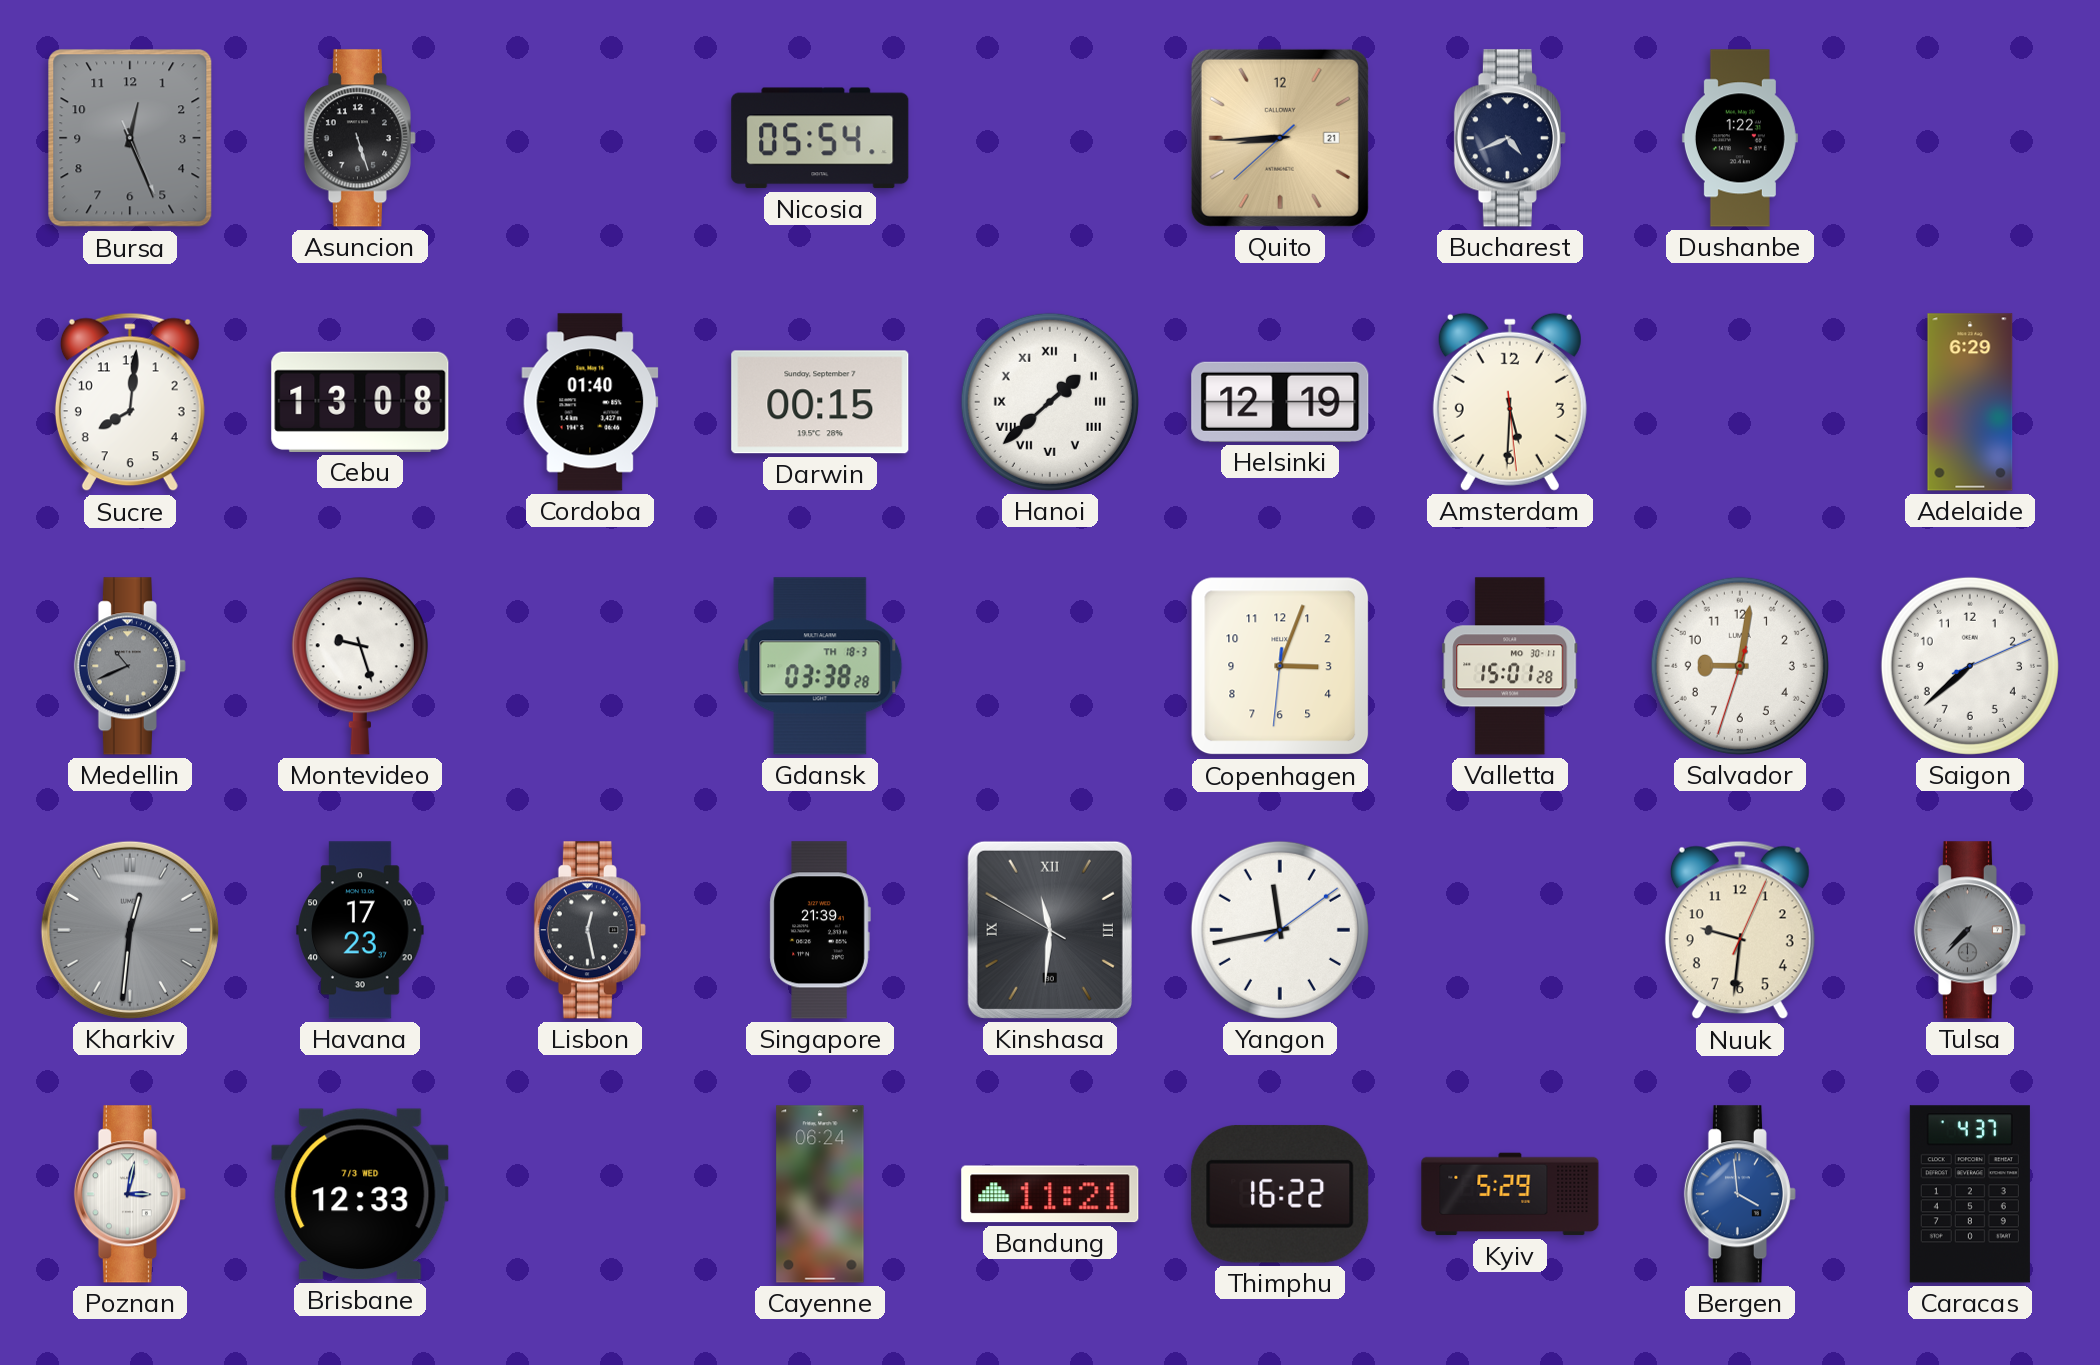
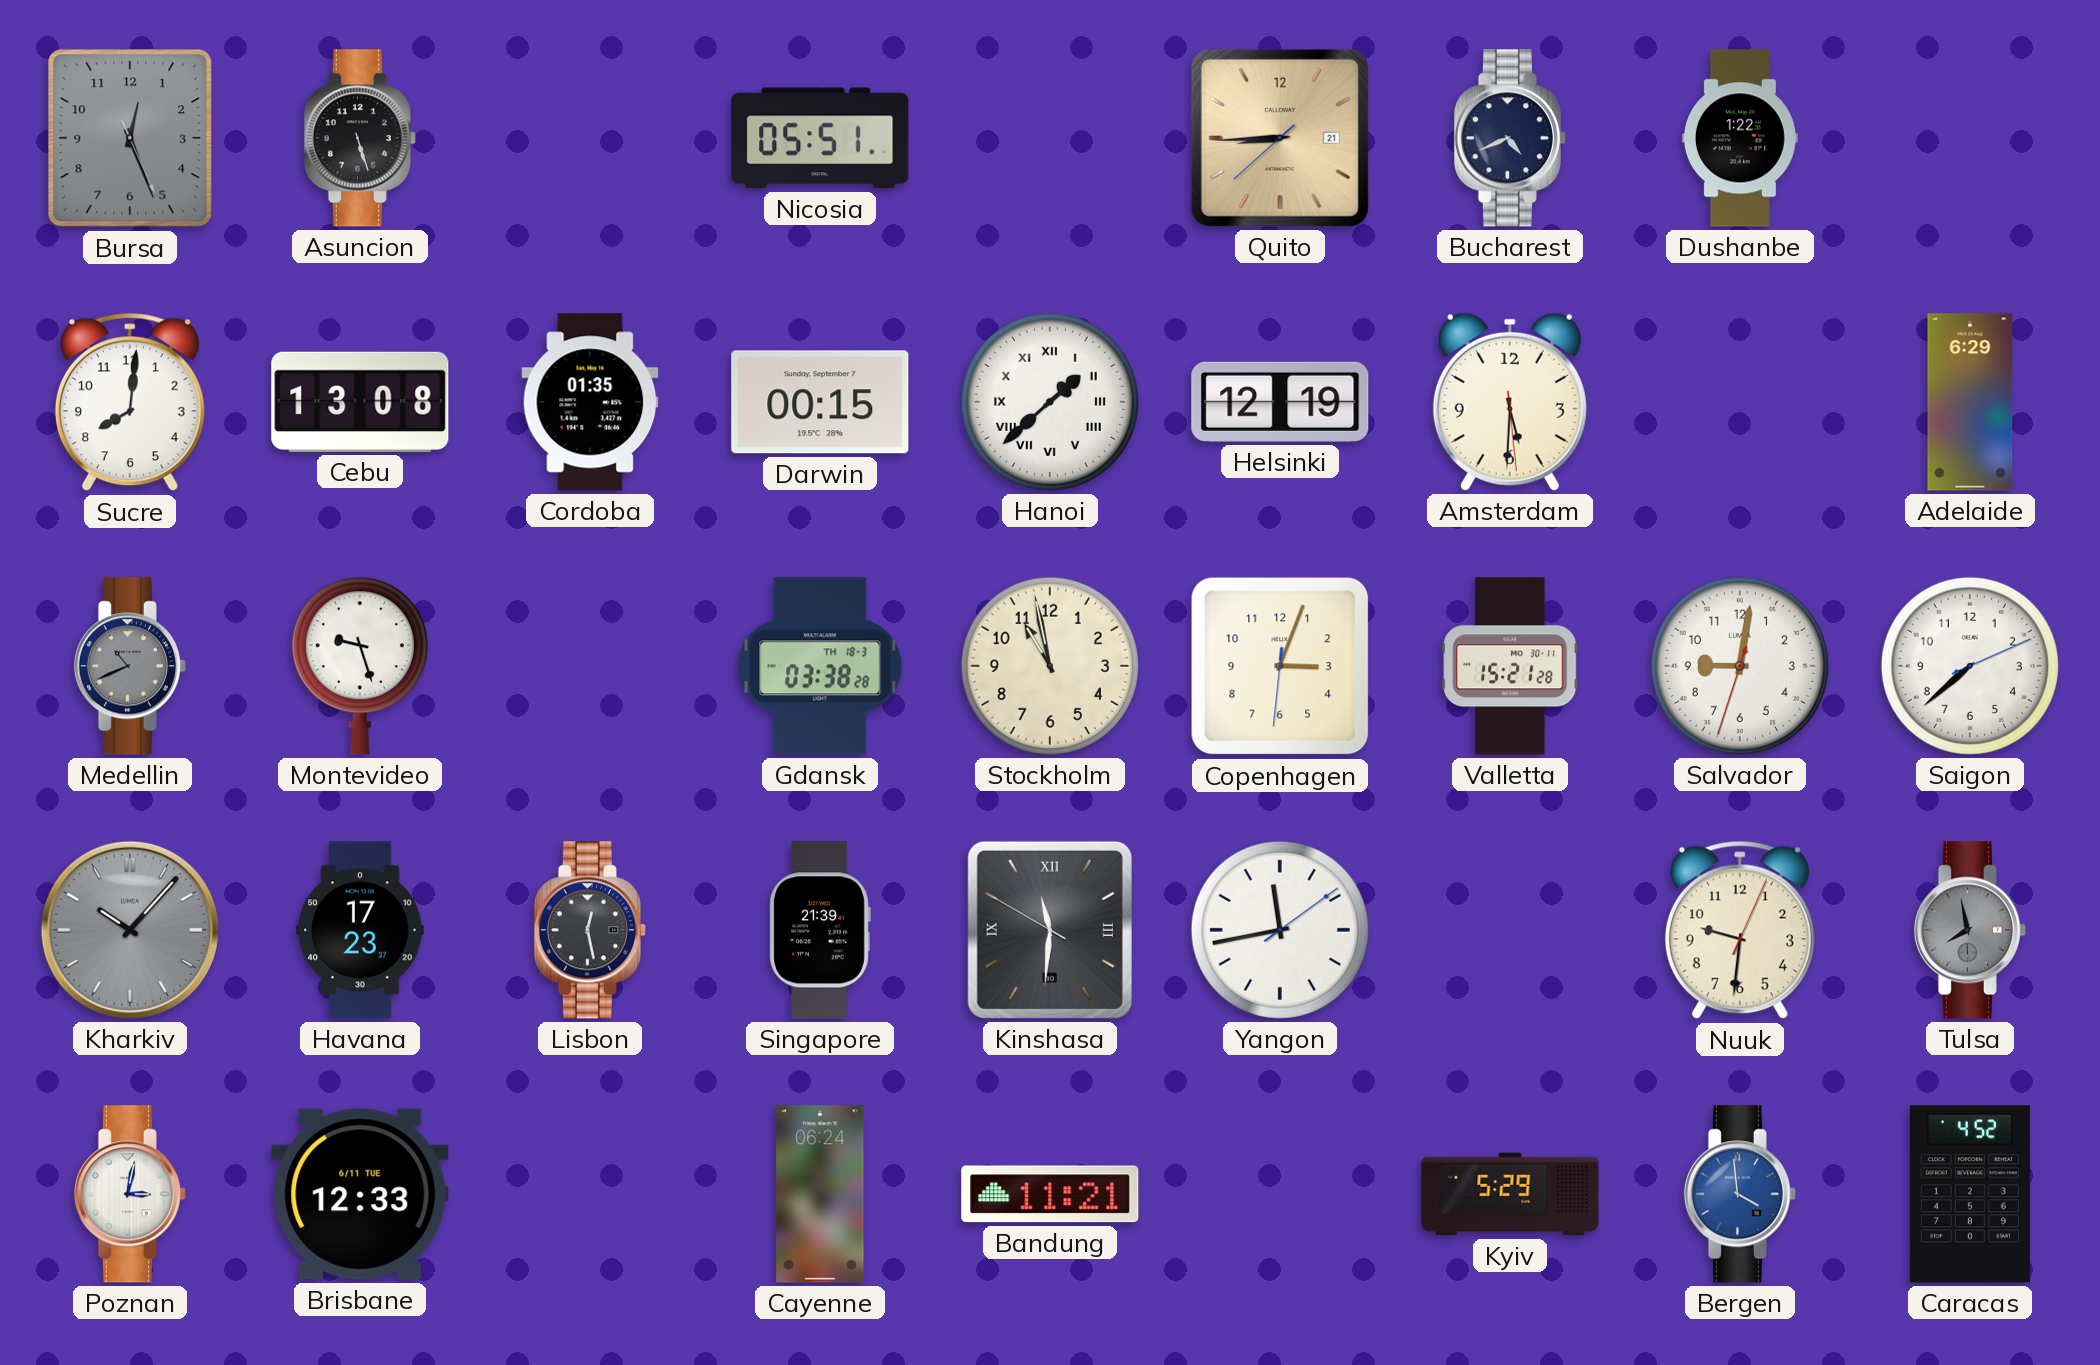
Nicosia: 05:54 -> 05:51
Cordoba: 01:40 -> 01:35
Stockholm: none -> 10:58
Valletta: 15:01 -> 15:21
Kharkiv: 12:31 -> 10:07
Tulsa: 7:37 -> 7:58
Brisbane date: 7/3 WED -> 6/11 TUE
Thimphu: 16:22 -> none
Caracas: 4:37 -> 4:52
